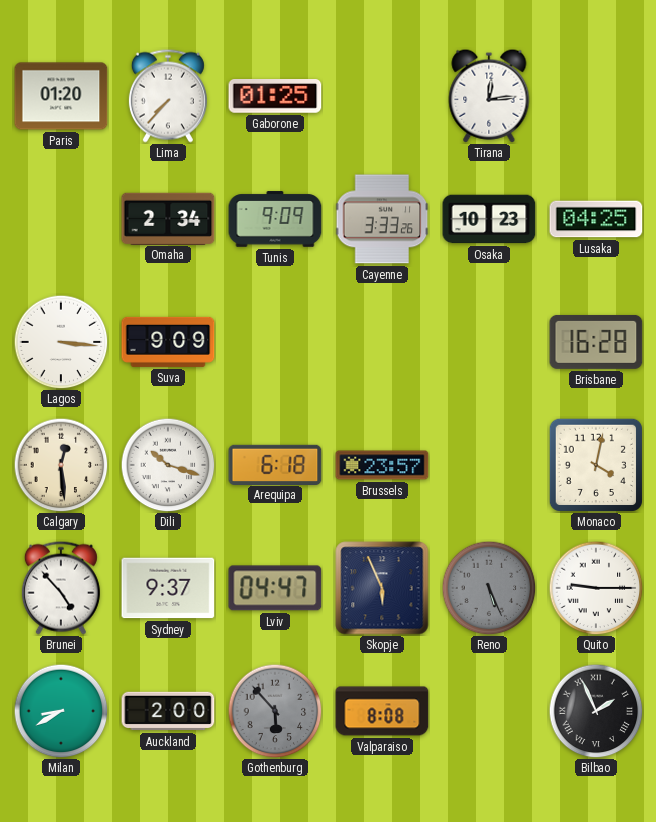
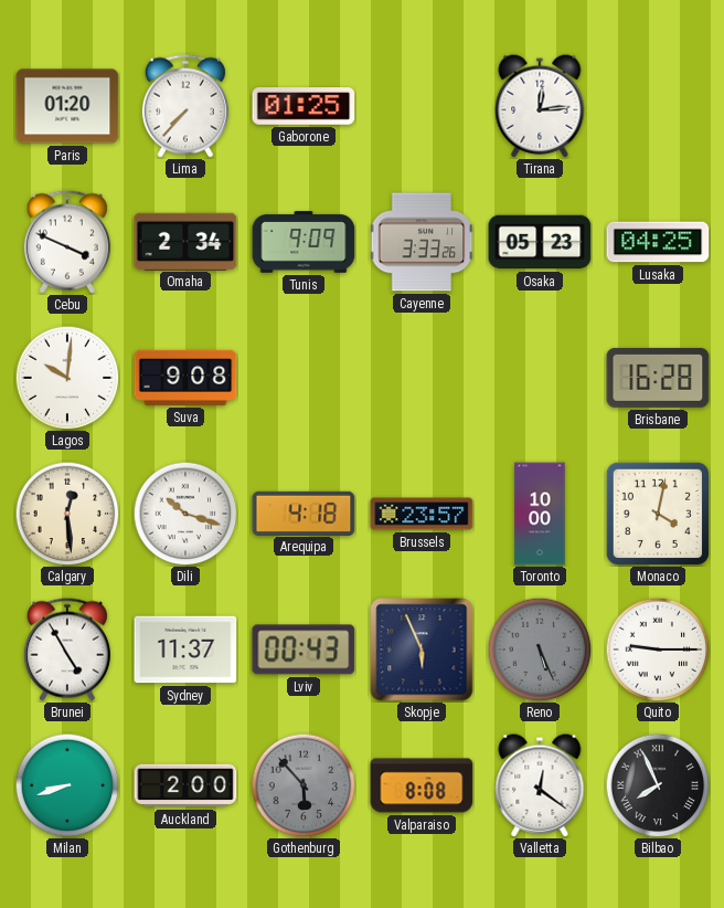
Cebu: none -> 3:49
Osaka: 10:23 -> 05:23
Lagos: 3:16 -> 10:01
Suva: 9:09 -> 9:08
Arequipa: 6:18 -> 4:18
Toronto: none -> 10:00
Brunei: 4:53 -> 4:55
Sydney: 9:37 -> 11:37
Lviv: 04:47 -> 00:43
Milan: 8:40 -> 8:42
Valletta: none -> 12:21
Bilbao: 1:56 -> 7:56
